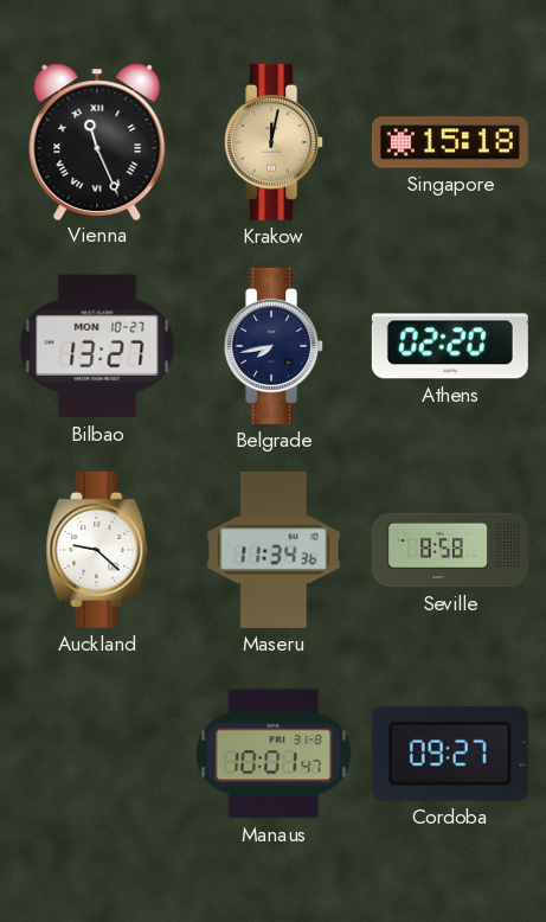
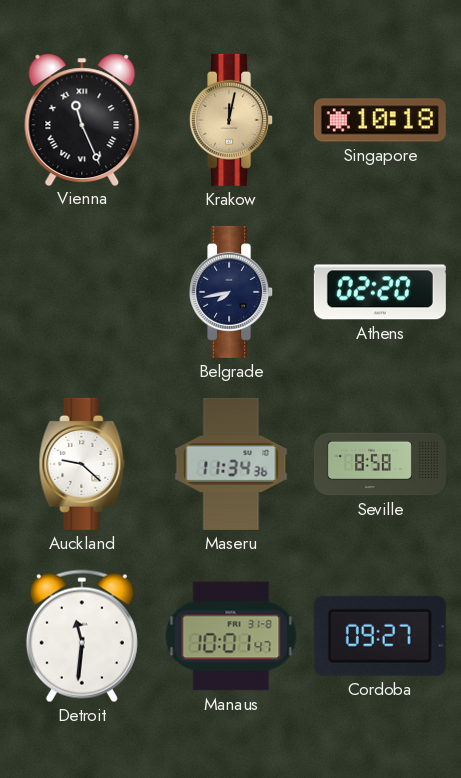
Singapore: 15:18 -> 10:18
Bilbao: 13:27 -> none
Detroit: none -> 11:31
